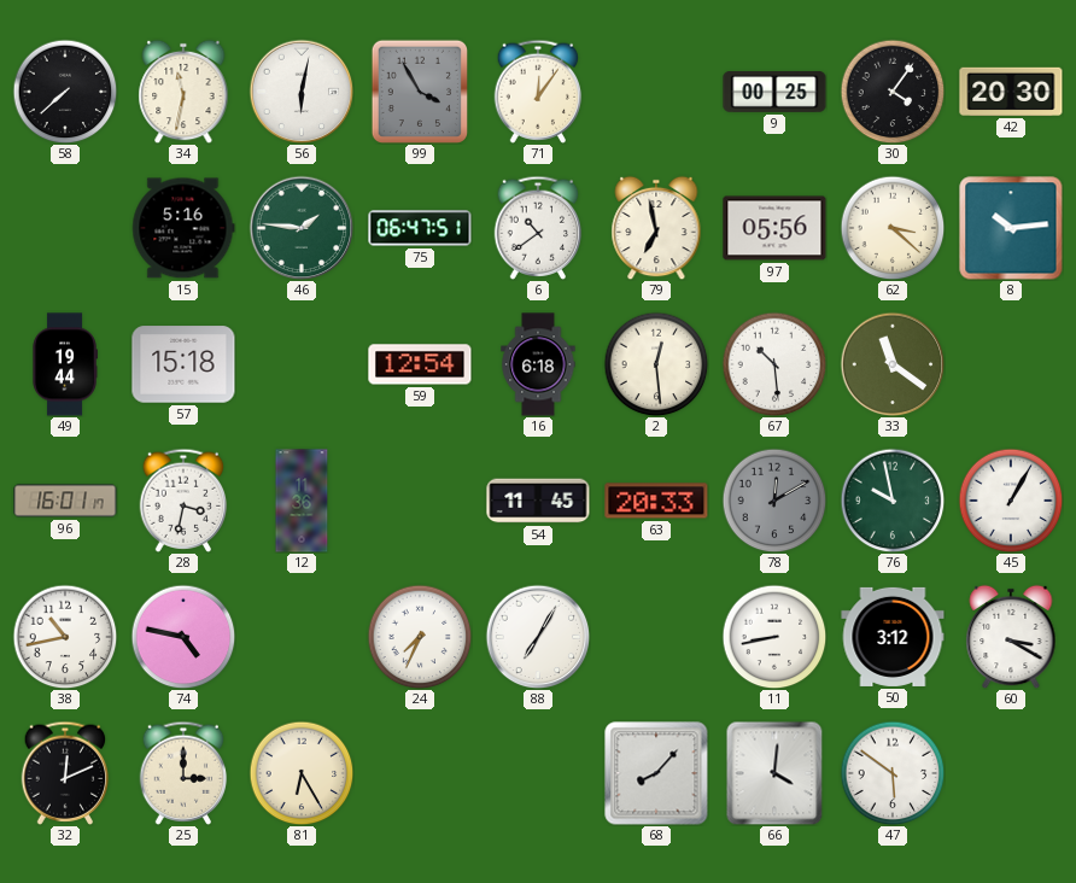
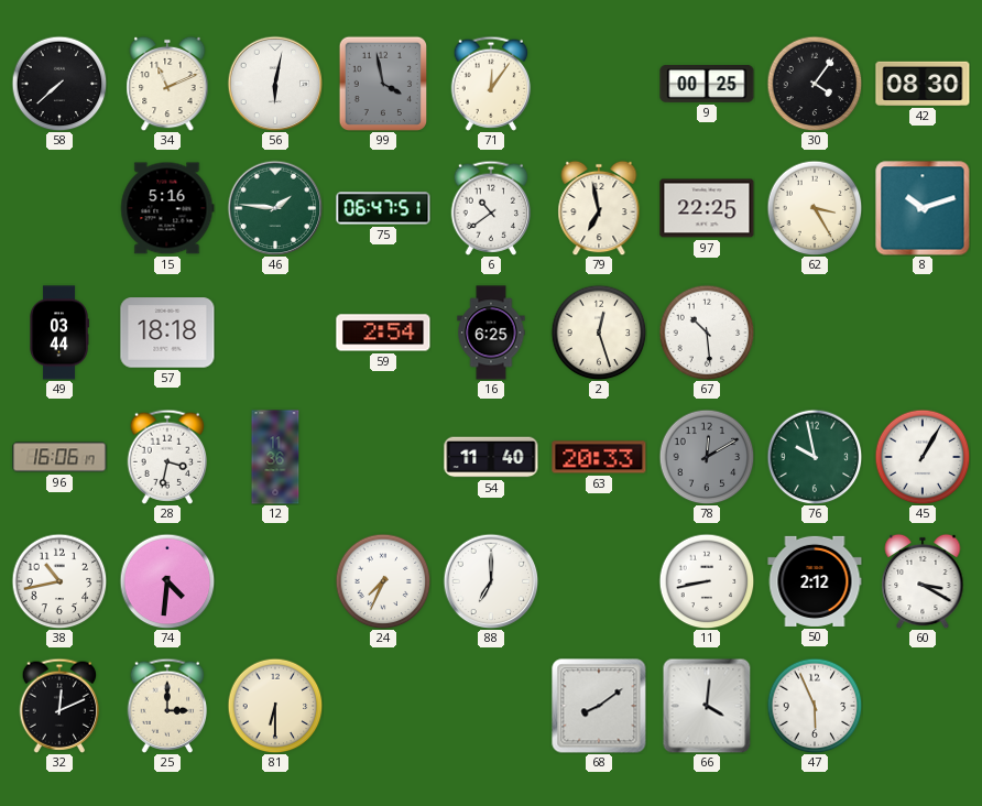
34: 11:32 -> 11:11
99: 3:55 -> 3:58
42: 20:30 -> 08:30
97: 05:56 -> 22:25
62: 3:22 -> 3:25
8: 10:14 -> 10:12
49: 19:44 -> 03:44
57: 15:18 -> 18:18
59: 12:54 -> 2:54
16: 6:18 -> 6:25
2: 12:29 -> 12:27
33: 11:21 -> none
96: 16:01 -> 16:06
54: 11:45 -> 11:40
74: 4:47 -> 4:31
88: 7:05 -> 7:00
50: 3:12 -> 2:12
81: 6:25 -> 6:30
68: 8:07 -> 8:09
47: 5:51 -> 5:56
